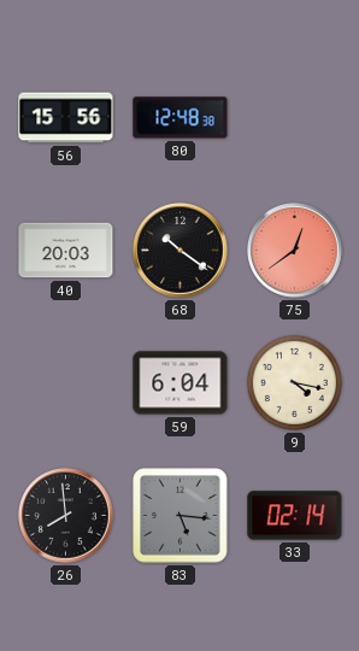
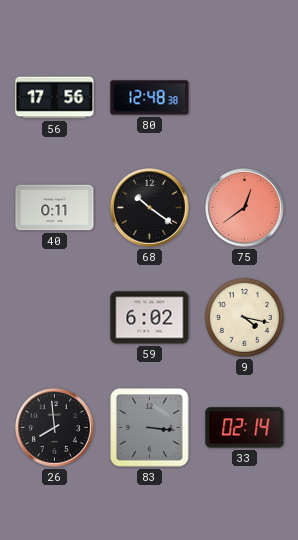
56: 15:56 -> 17:56
40: 20:03 -> 0:11
59: 6:04 -> 6:02
83: 5:16 -> 3:16
